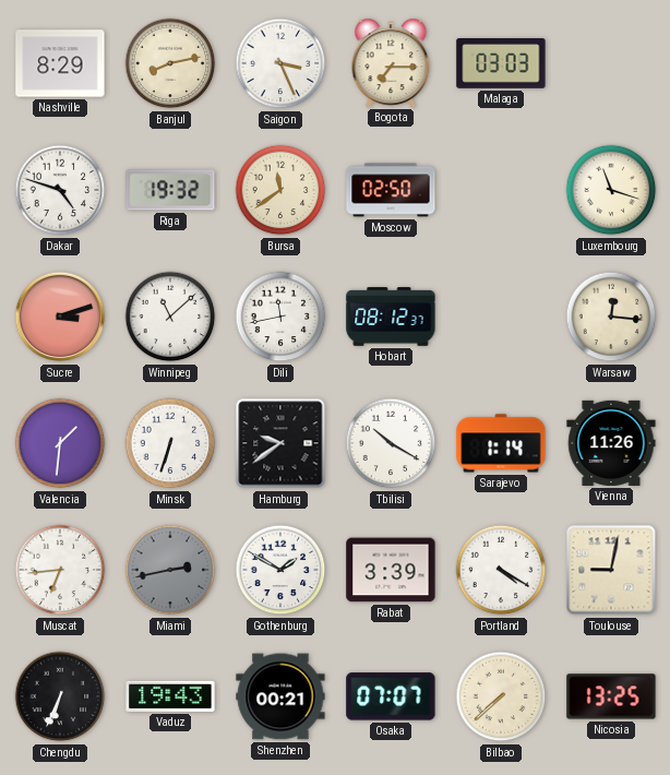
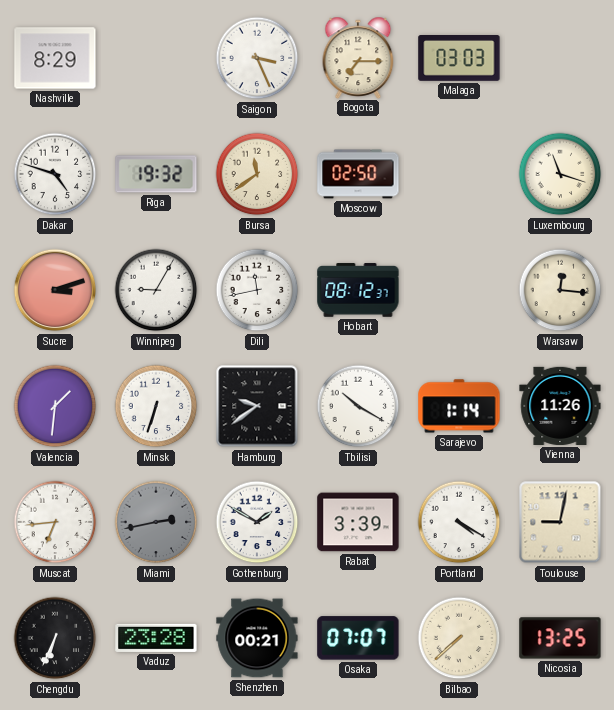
Banjul: 8:13 -> none
Winnipeg: 11:08 -> 9:05
Vaduz: 19:43 -> 23:28
